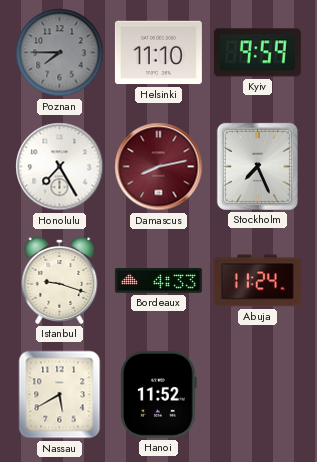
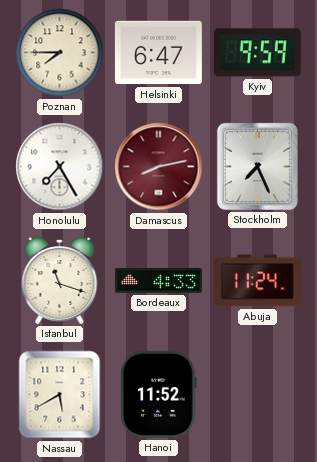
Poznan dial: grey -> cream
Helsinki: 11:10 -> 6:47
Istanbul: 9:18 -> 11:18
